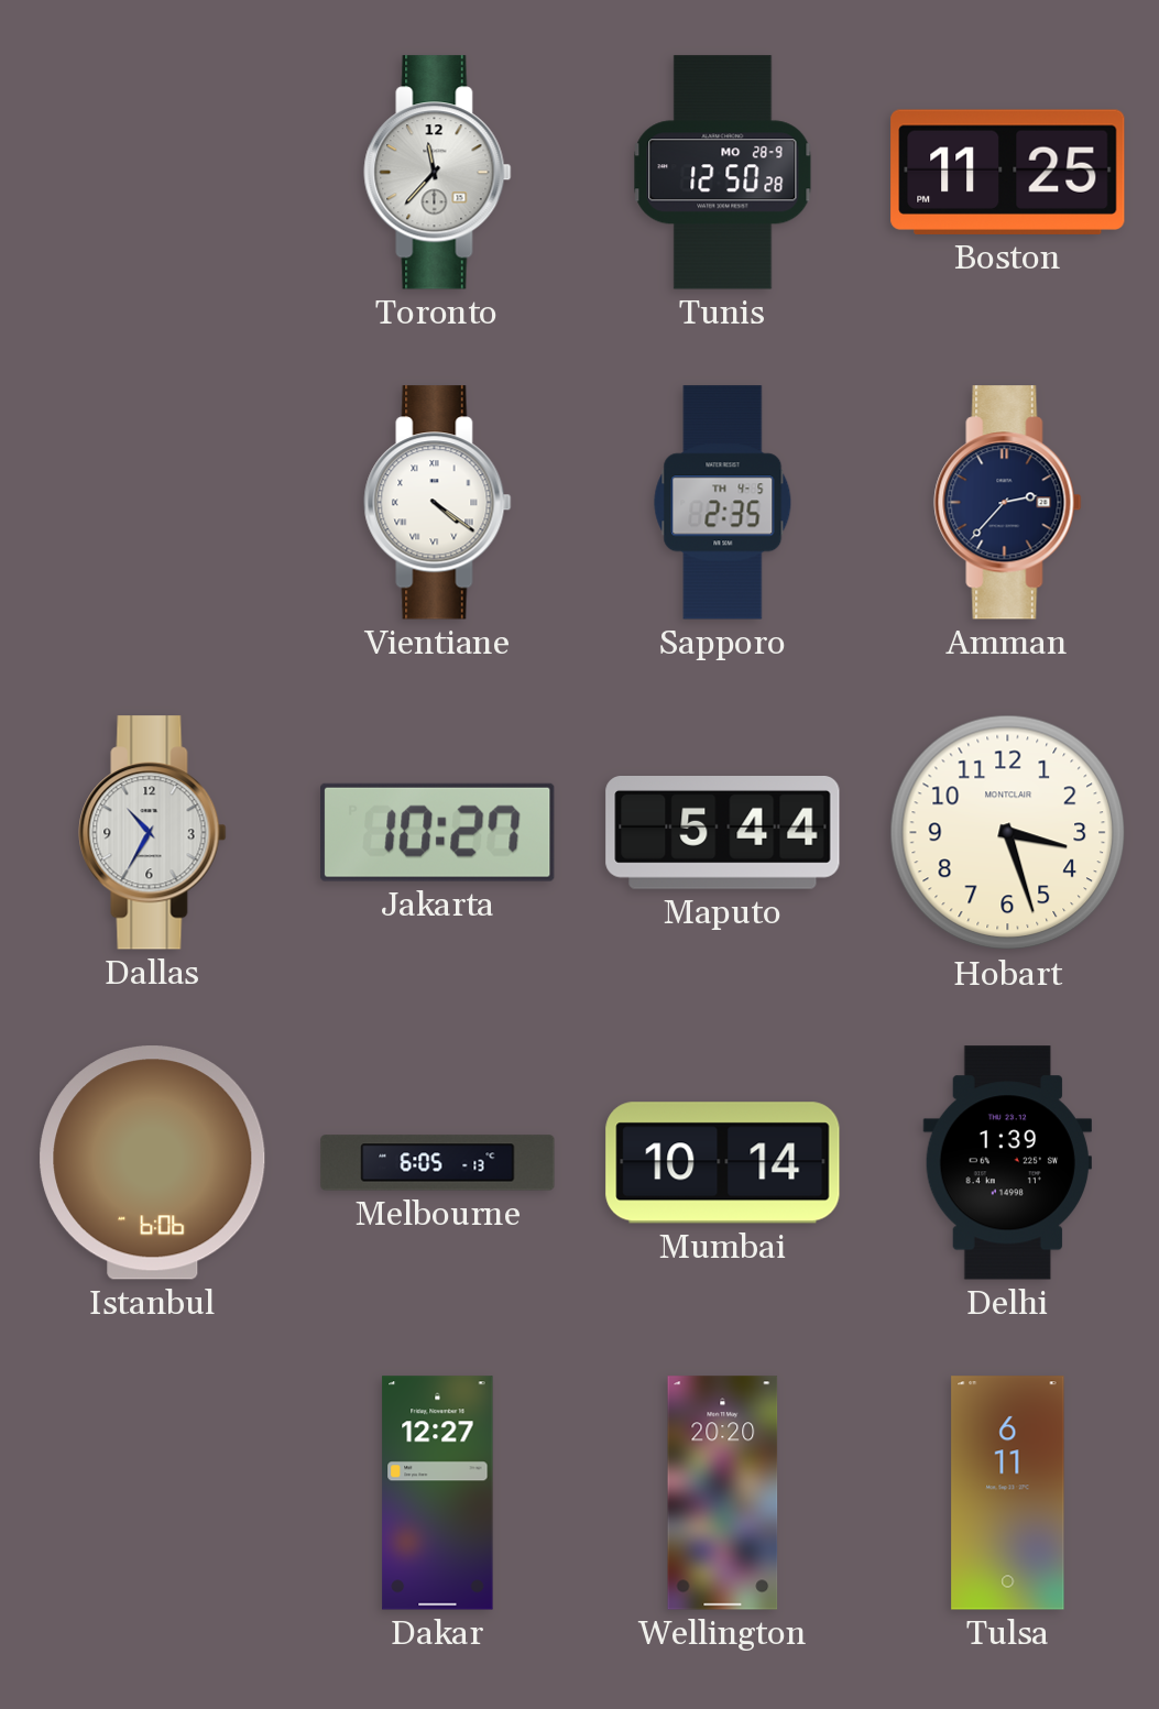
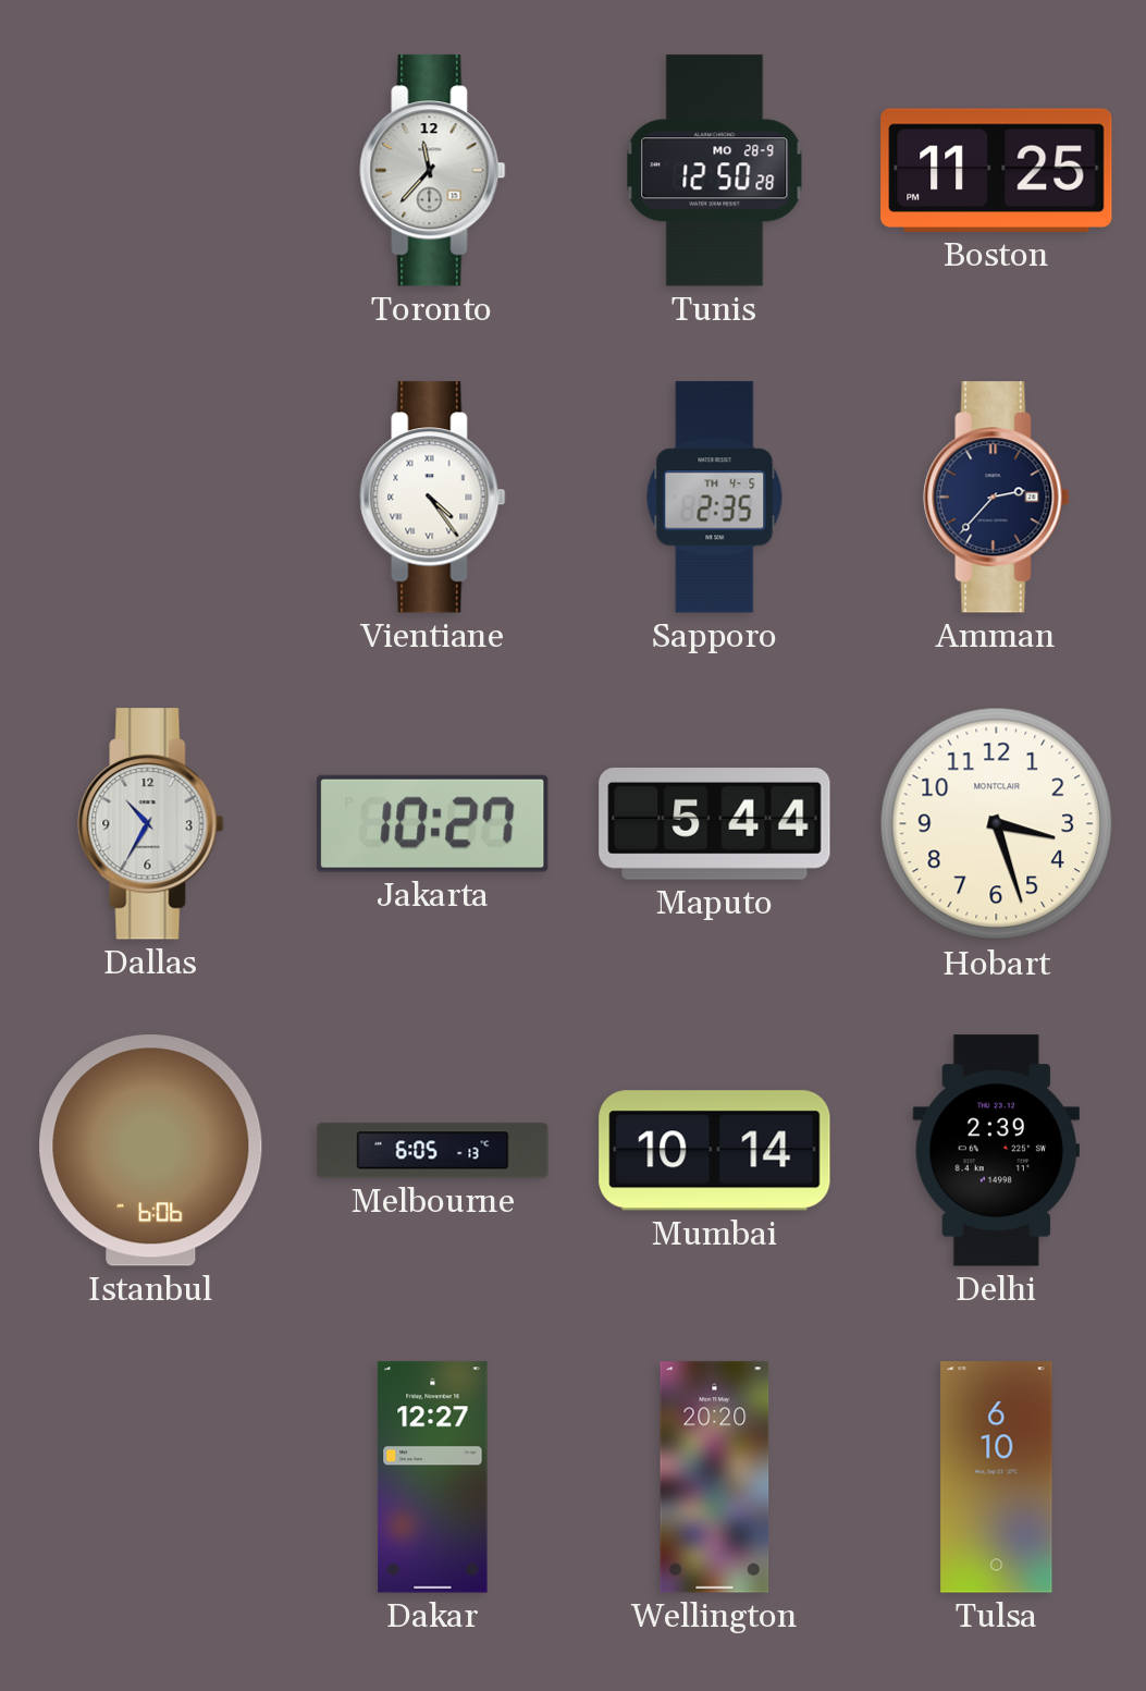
Vientiane: 4:21 -> 4:24
Delhi: 1:39 -> 2:39
Tulsa: 6:11 -> 6:10
